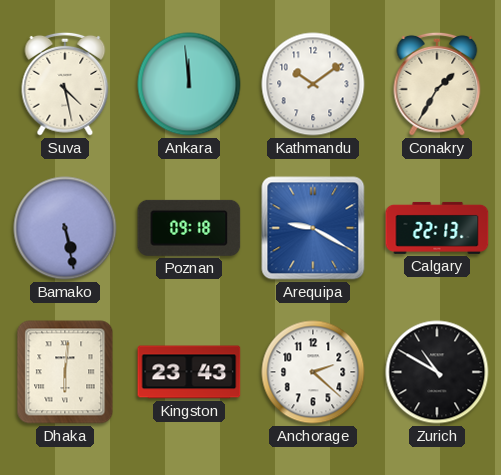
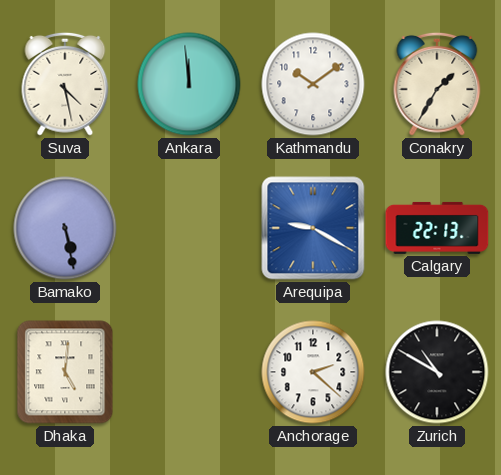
Poznan: 09:18 -> none
Dhaka: 6:01 -> 5:01
Kingston: 23:43 -> none
